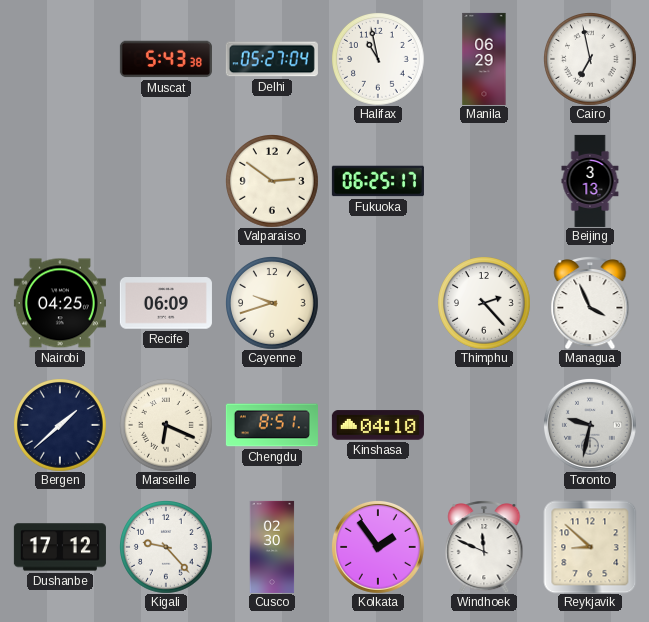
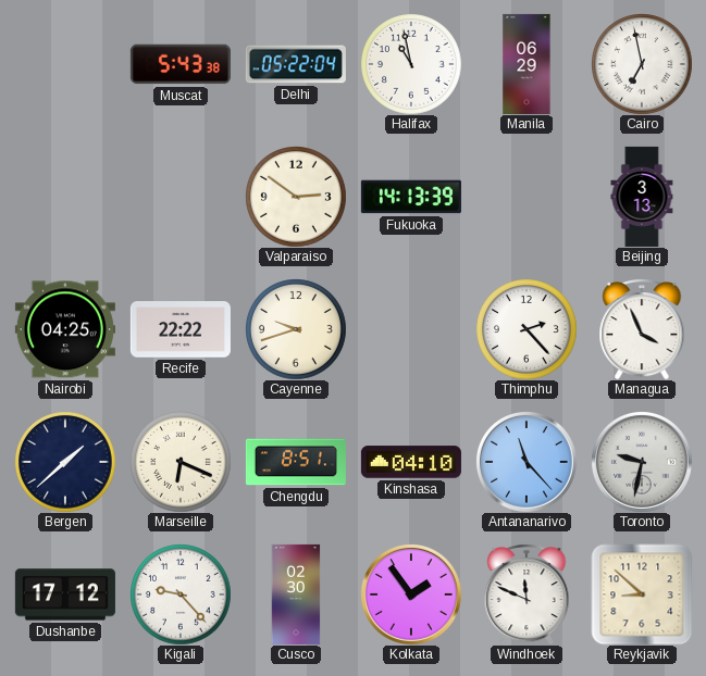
Delhi: 05:27 -> 05:22
Fukuoka: 06:25 -> 14:13
Recife: 06:09 -> 22:22
Antananarivo: none -> 11:23
